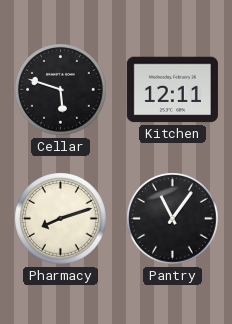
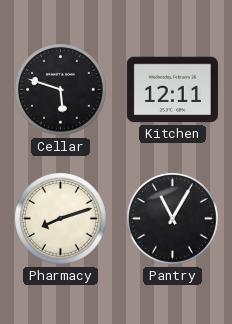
Pantry: 11:06 -> 11:05
